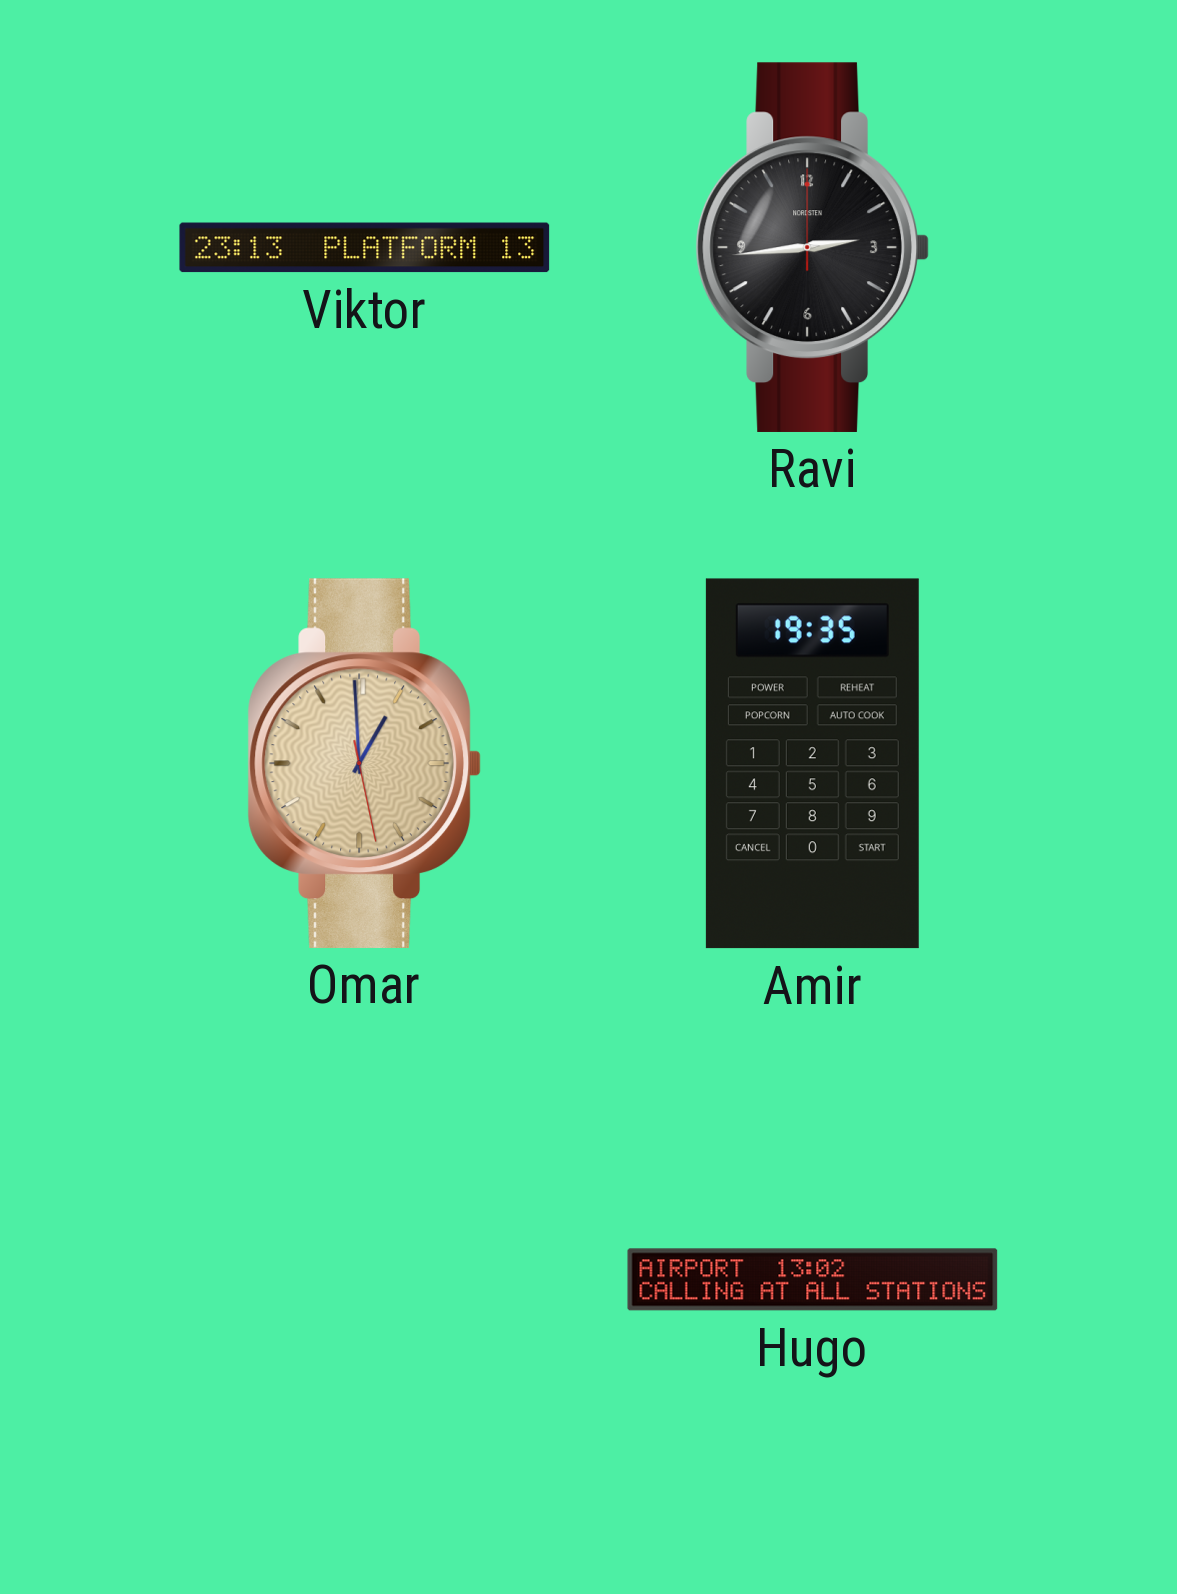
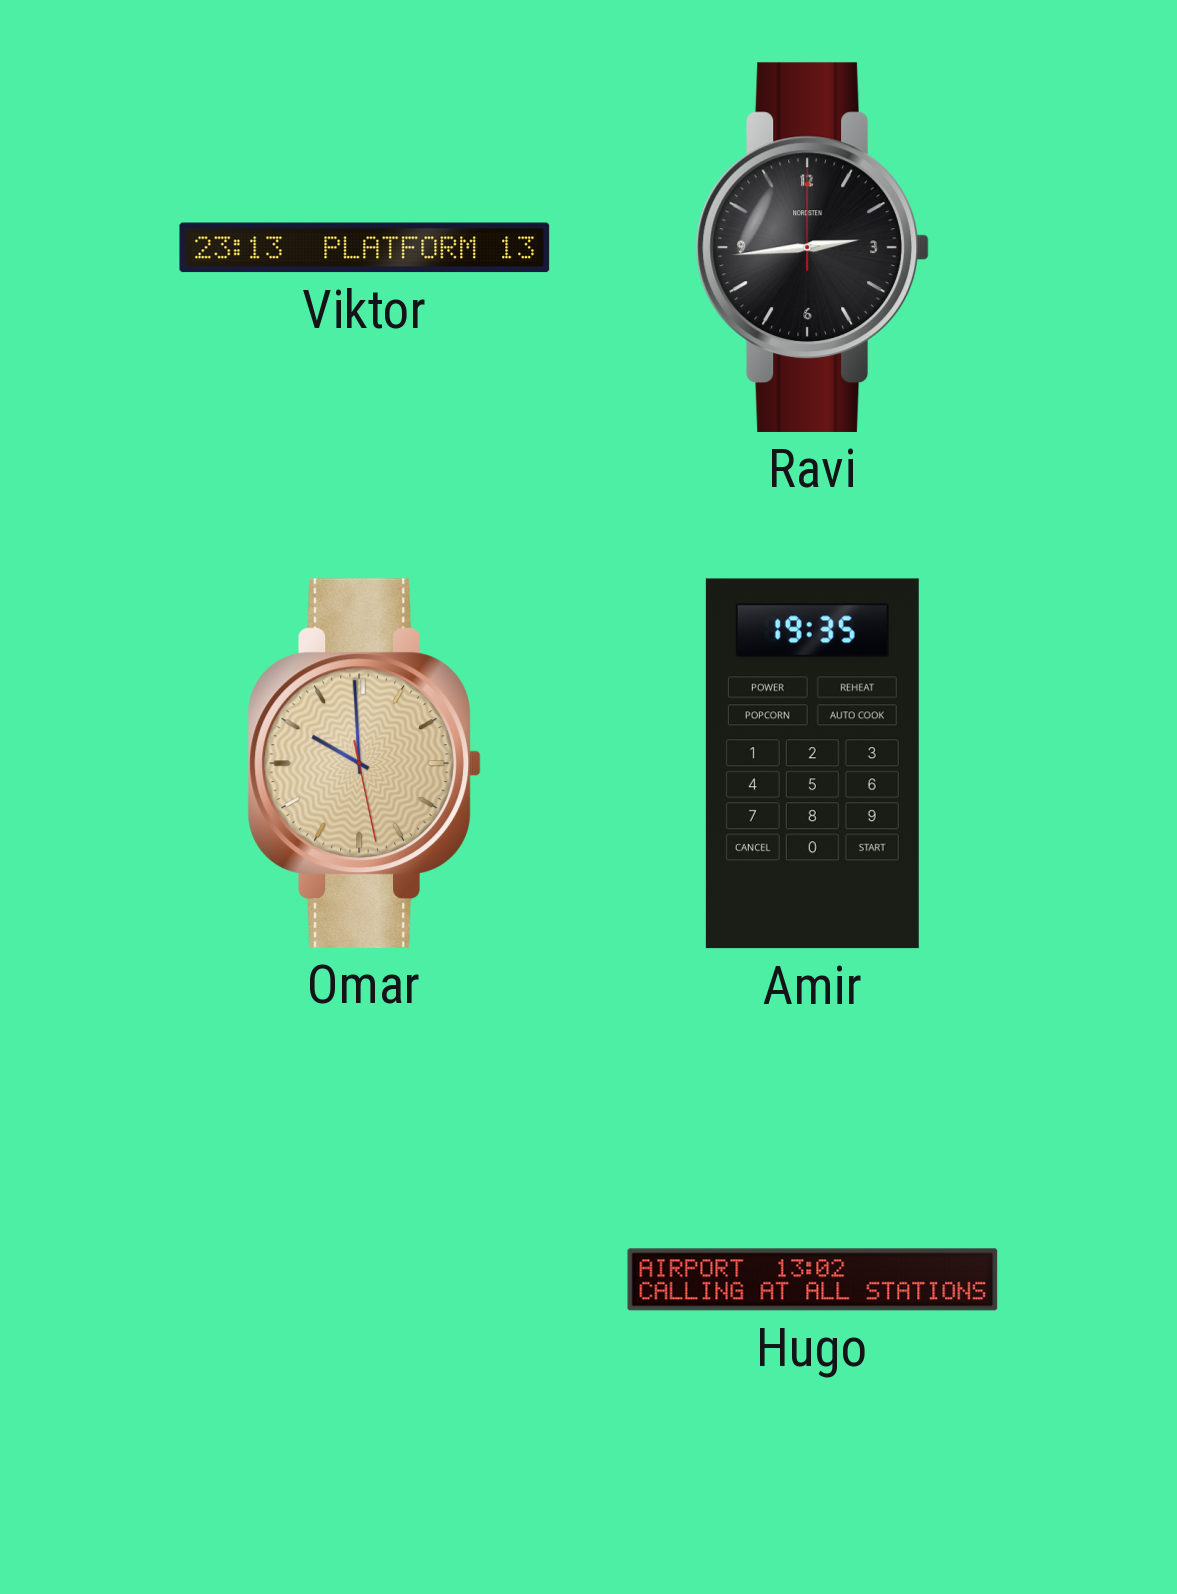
Omar: 12:59 -> 9:59
